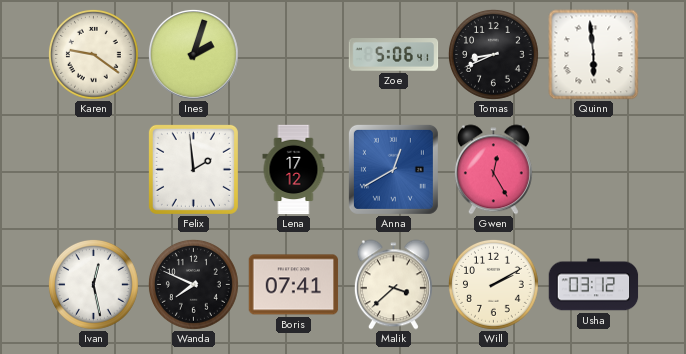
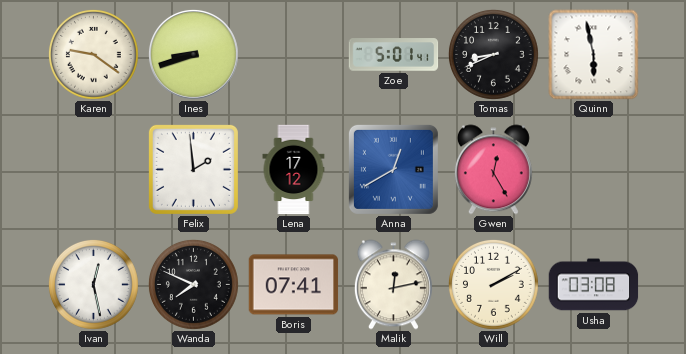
Ines: 2:03 -> 8:42
Zoe: 5:06 -> 5:01
Quinn: 5:59 -> 5:58
Malik: 3:38 -> 12:13
Usha: 03:12 -> 03:08
